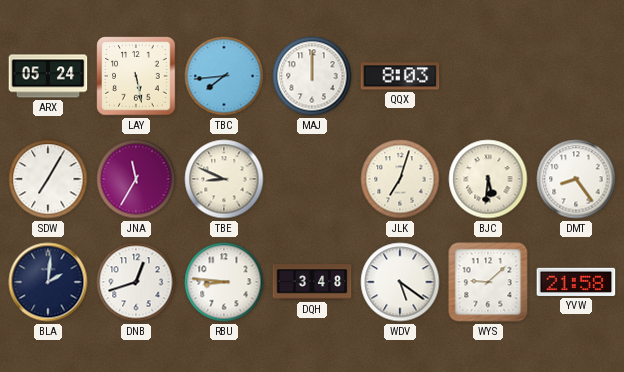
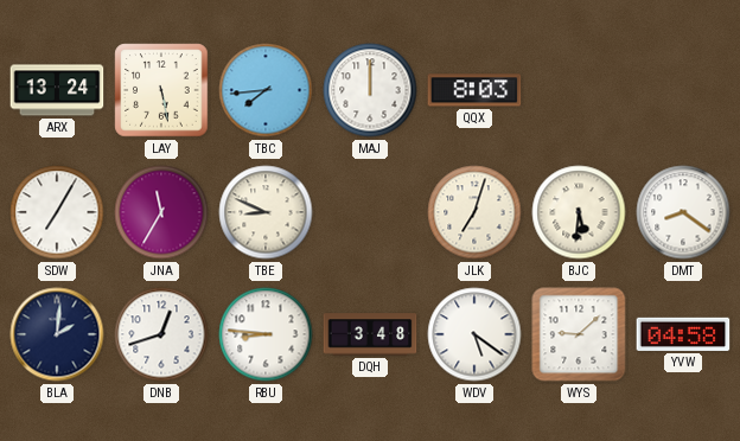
ARX: 05:24 -> 13:24
DMT: 8:24 -> 8:21
YVW: 21:58 -> 04:58
